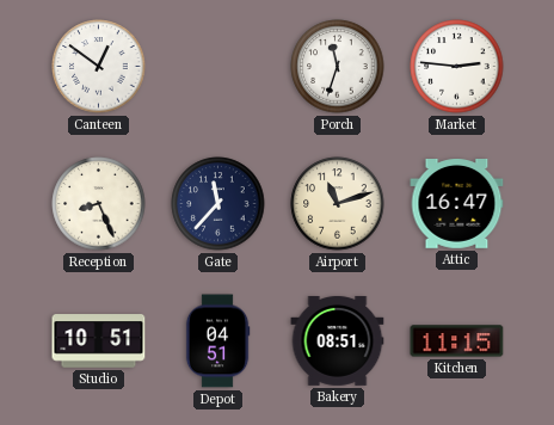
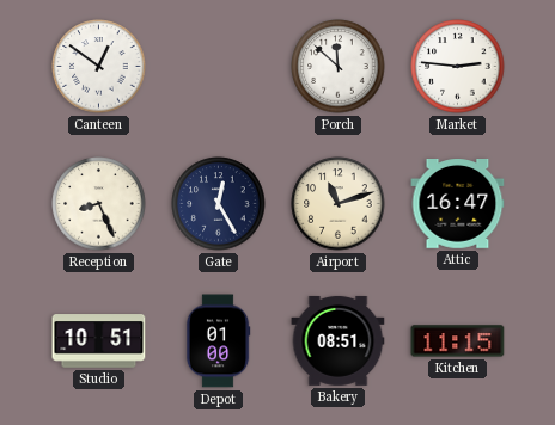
Porch: 11:33 -> 11:52
Gate: 11:37 -> 12:25
Depot: 04:51 -> 01:00
